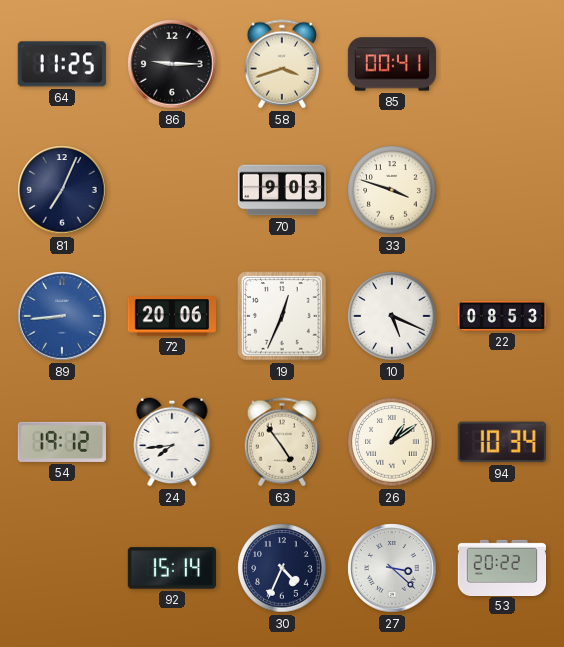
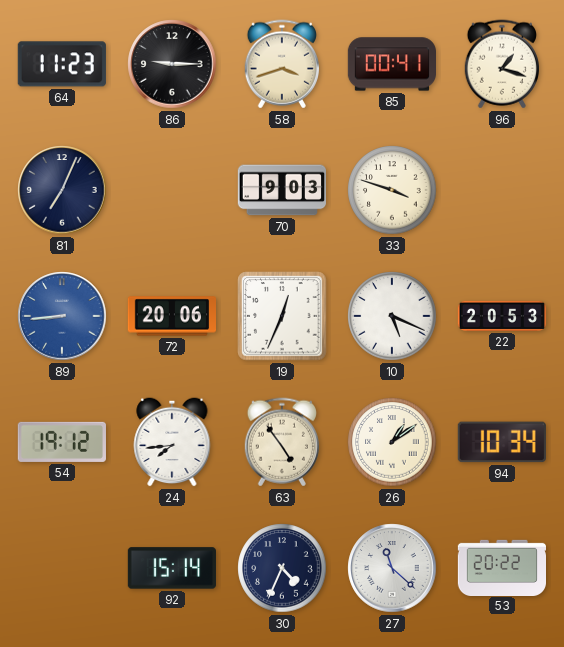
64: 11:25 -> 11:23
96: none -> 1:18
22: 08:53 -> 20:53
27: 3:22 -> 11:22
